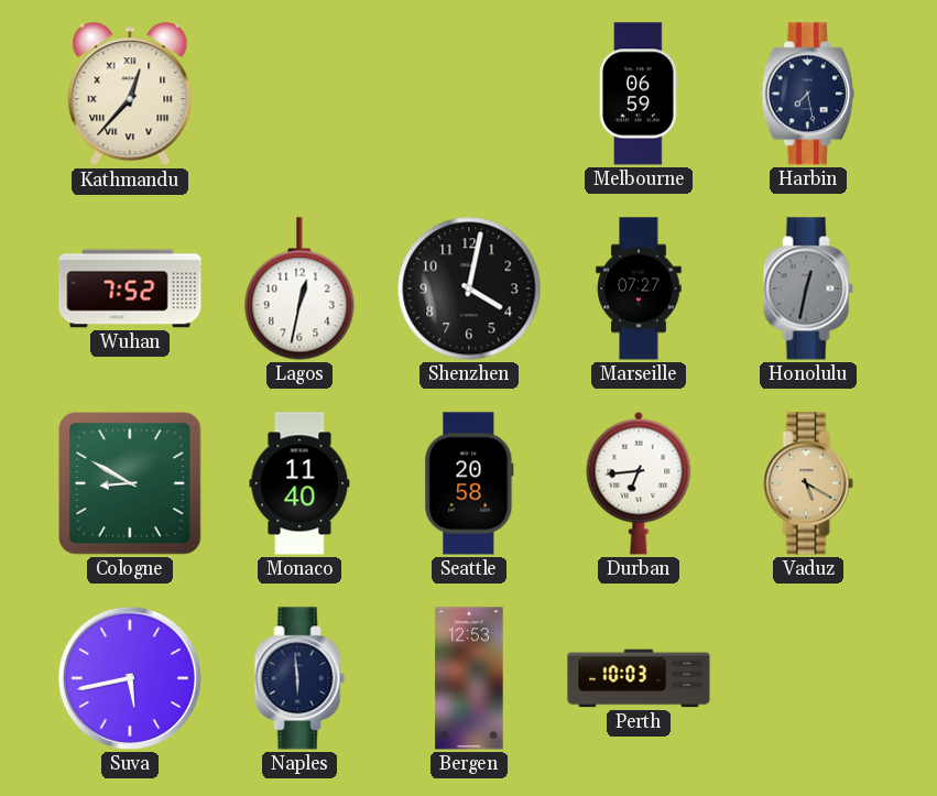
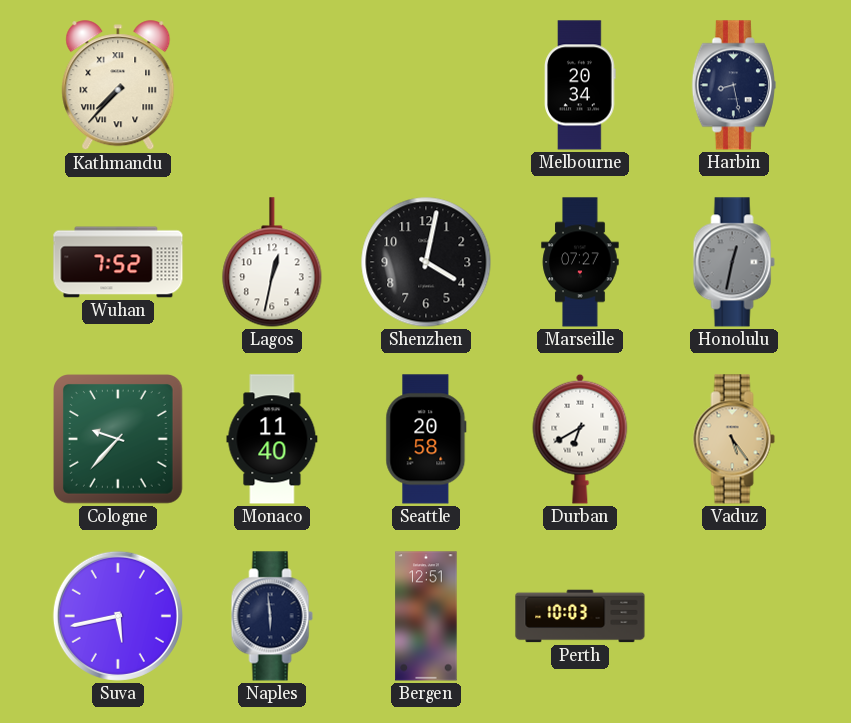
Kathmandu: 12:37 -> 7:37
Melbourne: 06:59 -> 20:34
Harbin: 7:28 -> 8:28
Cologne: 8:50 -> 9:37
Durban: 6:44 -> 6:40
Vaduz: 5:20 -> 5:24
Bergen: 12:53 -> 12:51
